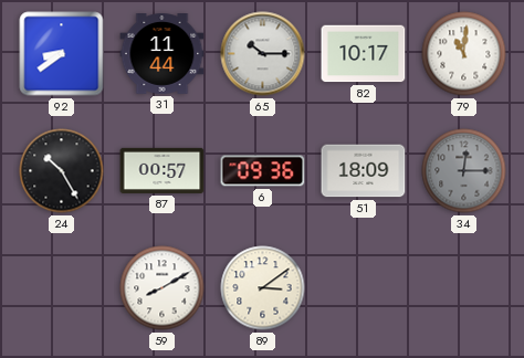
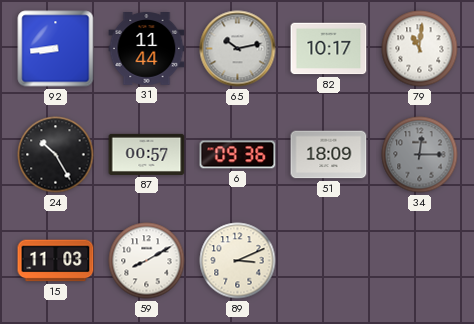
92: 8:39 -> 8:44
65: 10:15 -> 10:13
15: none -> 11:03
89: 3:09 -> 3:11
